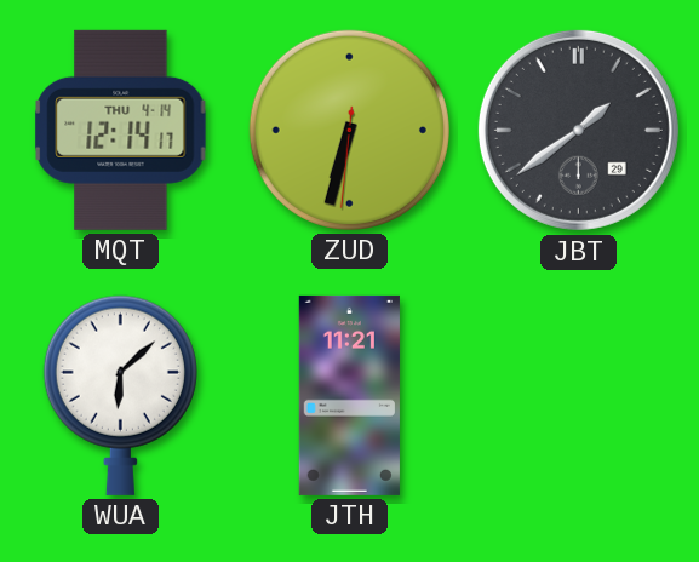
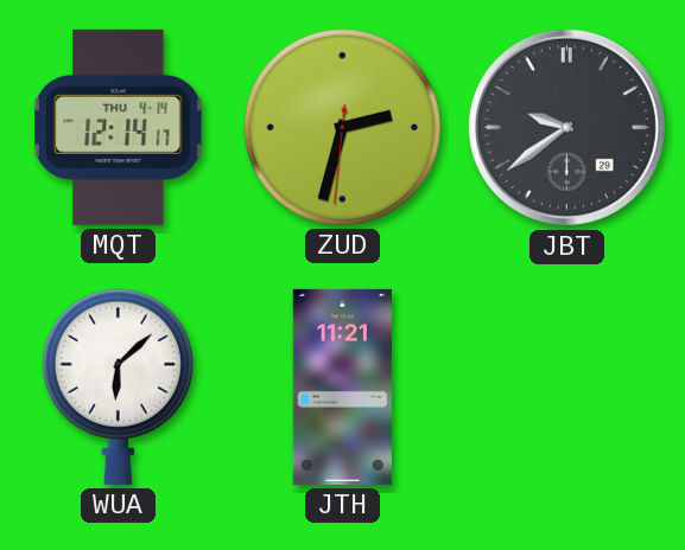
ZUD: 6:32 -> 2:32
JBT: 1:39 -> 9:39
